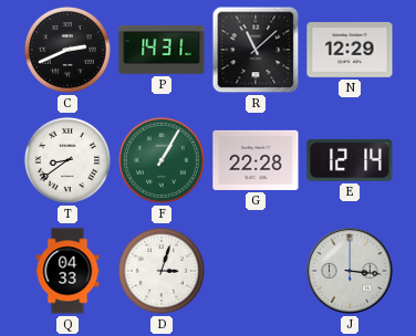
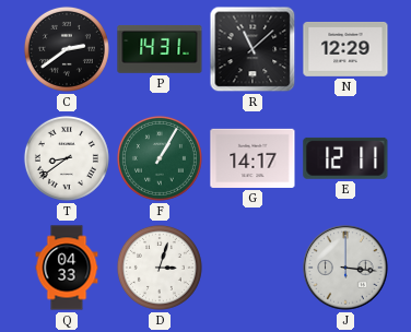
C: 2:41 -> 2:39
G: 22:28 -> 14:17
E: 12:14 -> 12:11
